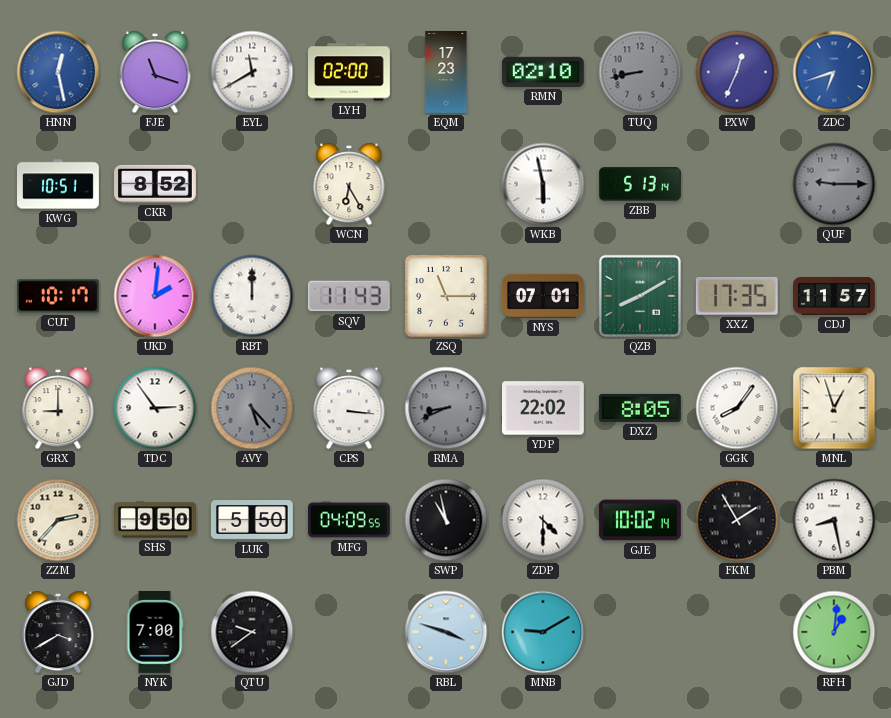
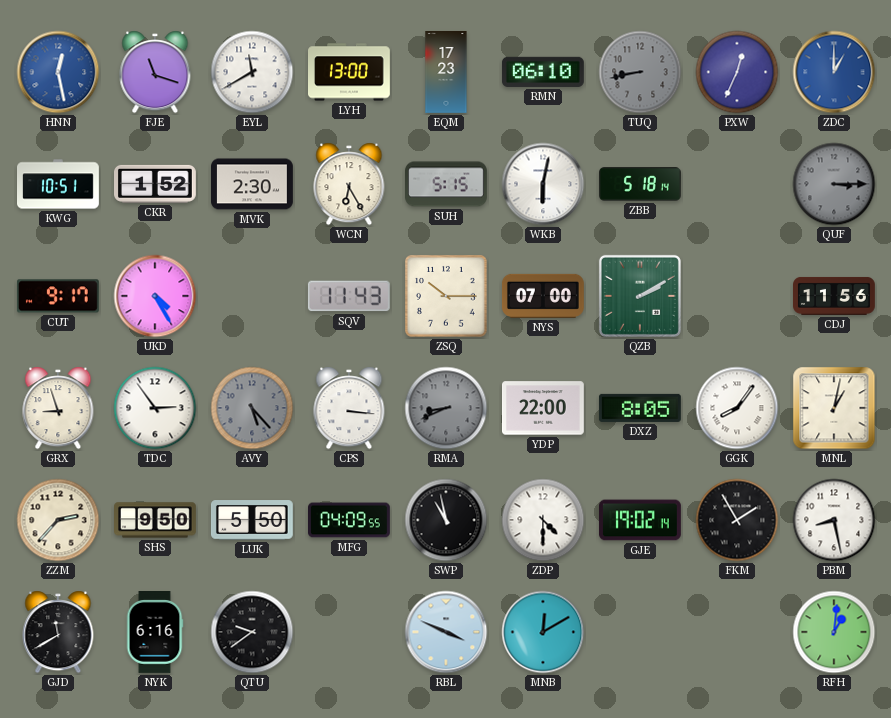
LYH: 02:00 -> 13:00
RMN: 02:10 -> 06:10
ZDC: 6:42 -> 1:00
CKR: 8:52 -> 1:52
MVK: none -> 2:30
SUH: none -> 5:15
WKB: 5:58 -> 6:02
ZBB: 5:13 -> 5:18
QUF: 9:15 -> 3:15
CUT: 10:17 -> 9:17
UKD: 2:01 -> 4:25
RBT: 12:00 -> none
ZSQ: 11:15 -> 10:15
NYS: 07:01 -> 07:00
QZB: 8:10 -> 2:10
XXZ: 17:35 -> none
CDJ: 11:57 -> 11:56
GRX: 9:00 -> 8:57
YDP: 22:02 -> 22:00
MNL: 12:57 -> 1:02
GJE: 10:02 -> 19:02
GJD: 3:40 -> 11:40
NYK: 7:00 -> 6:16
RBL: 3:48 -> 3:49
MNB: 9:10 -> 12:10
